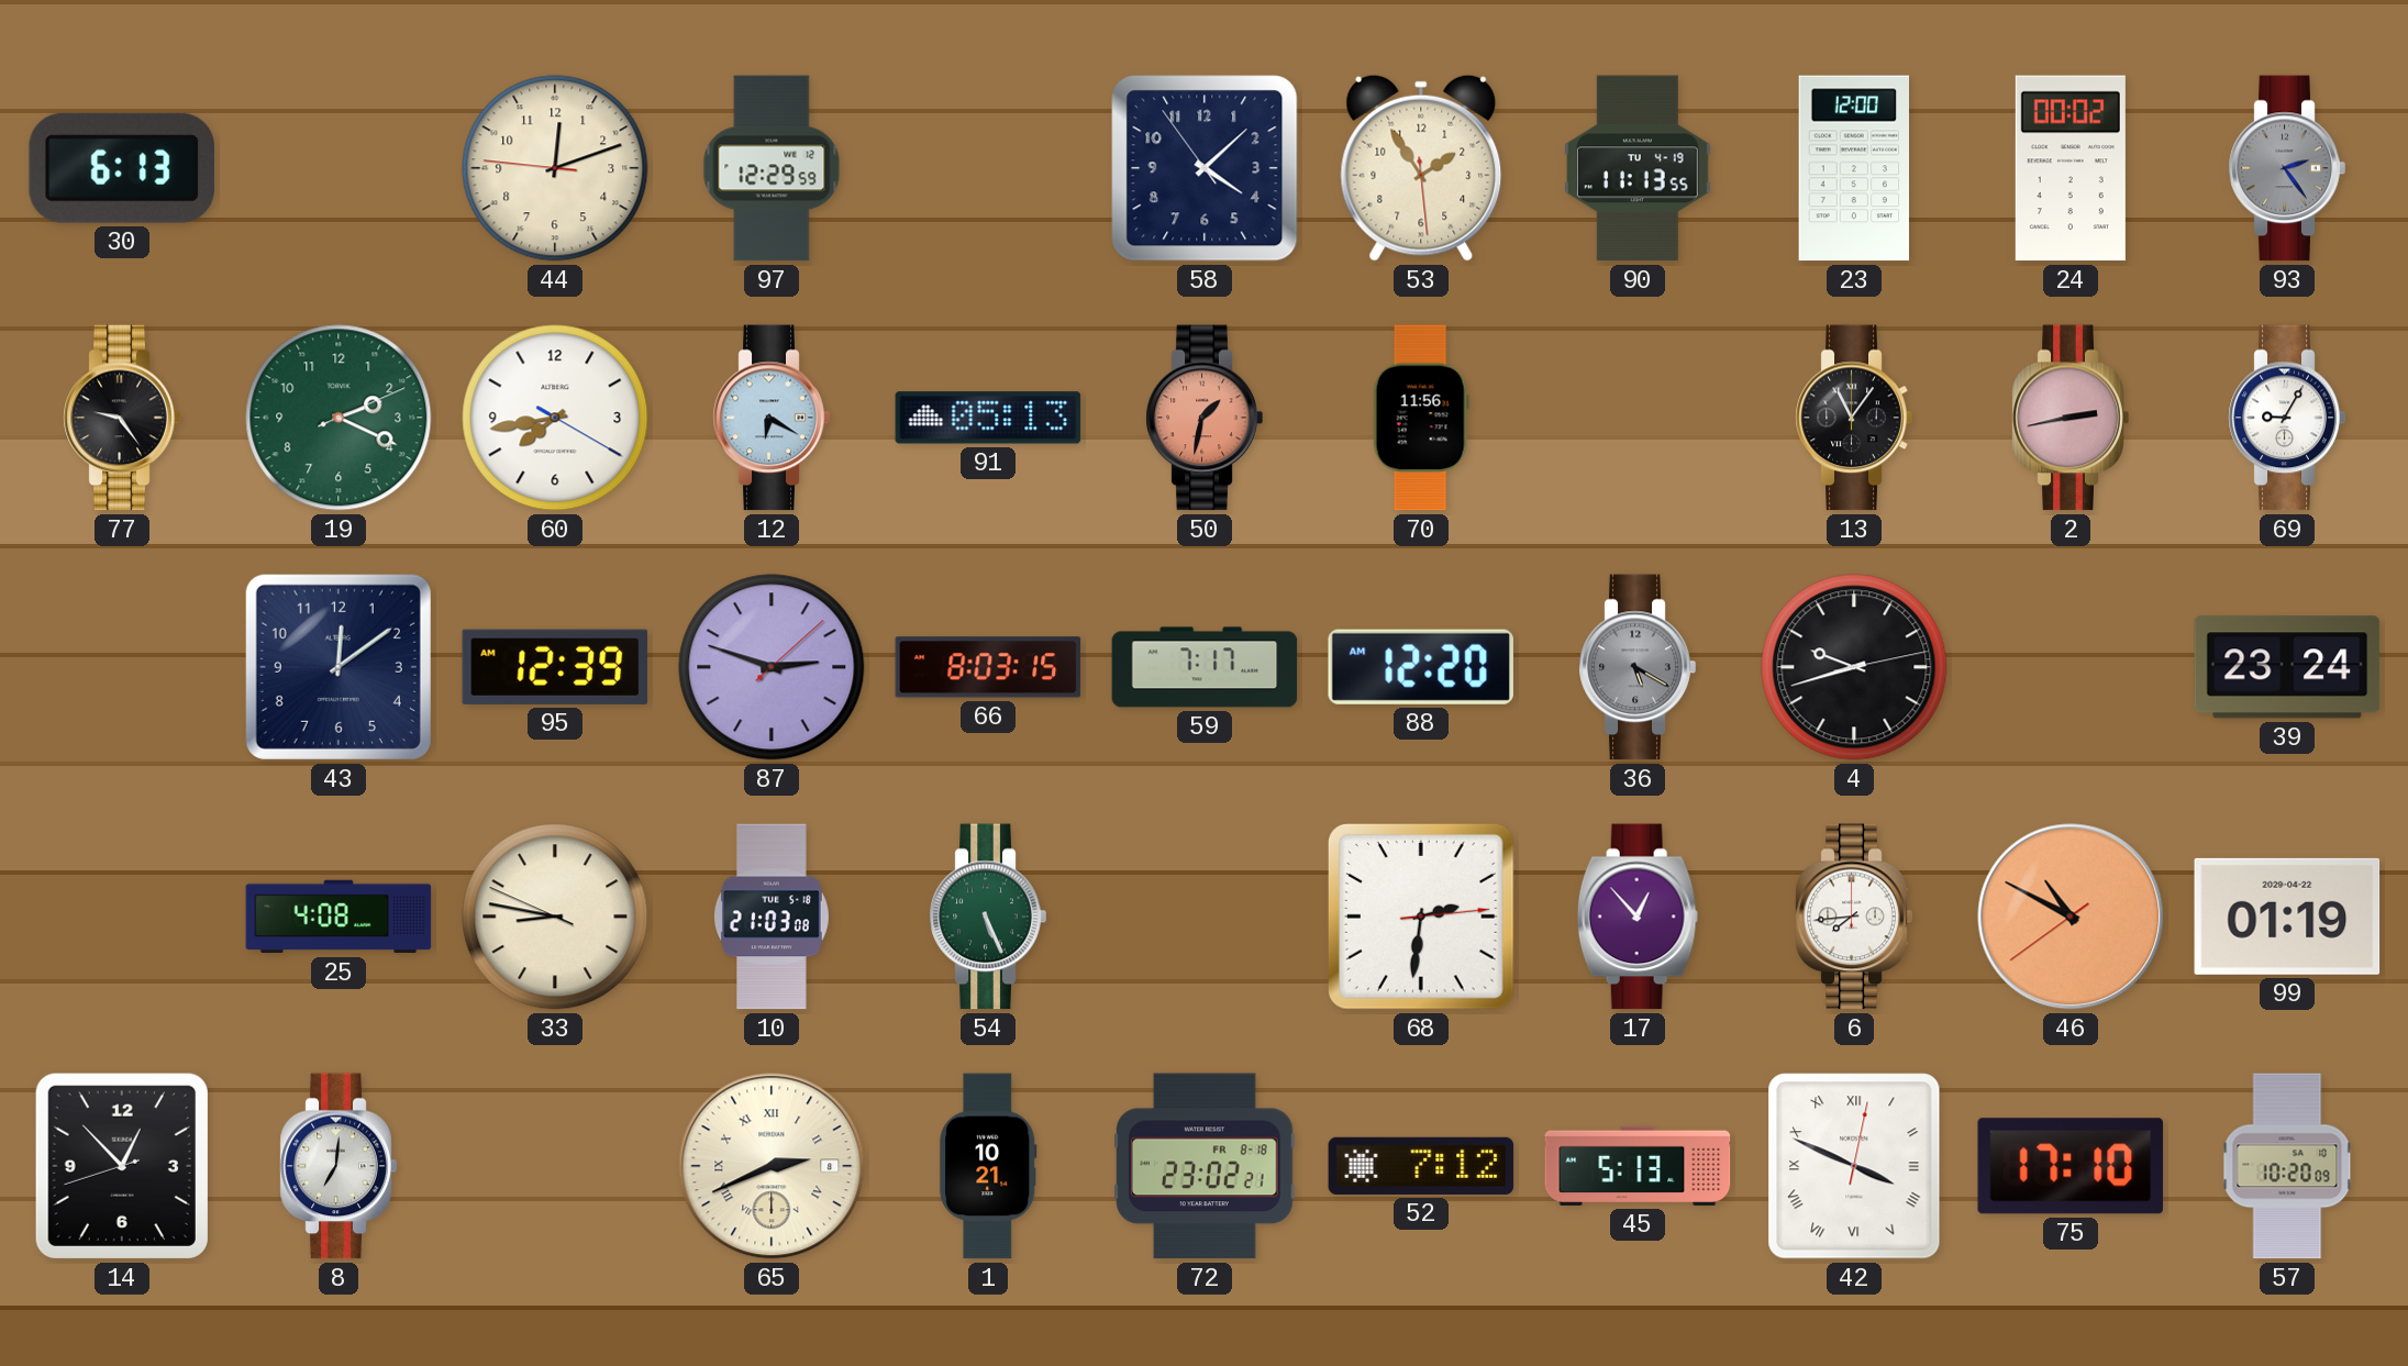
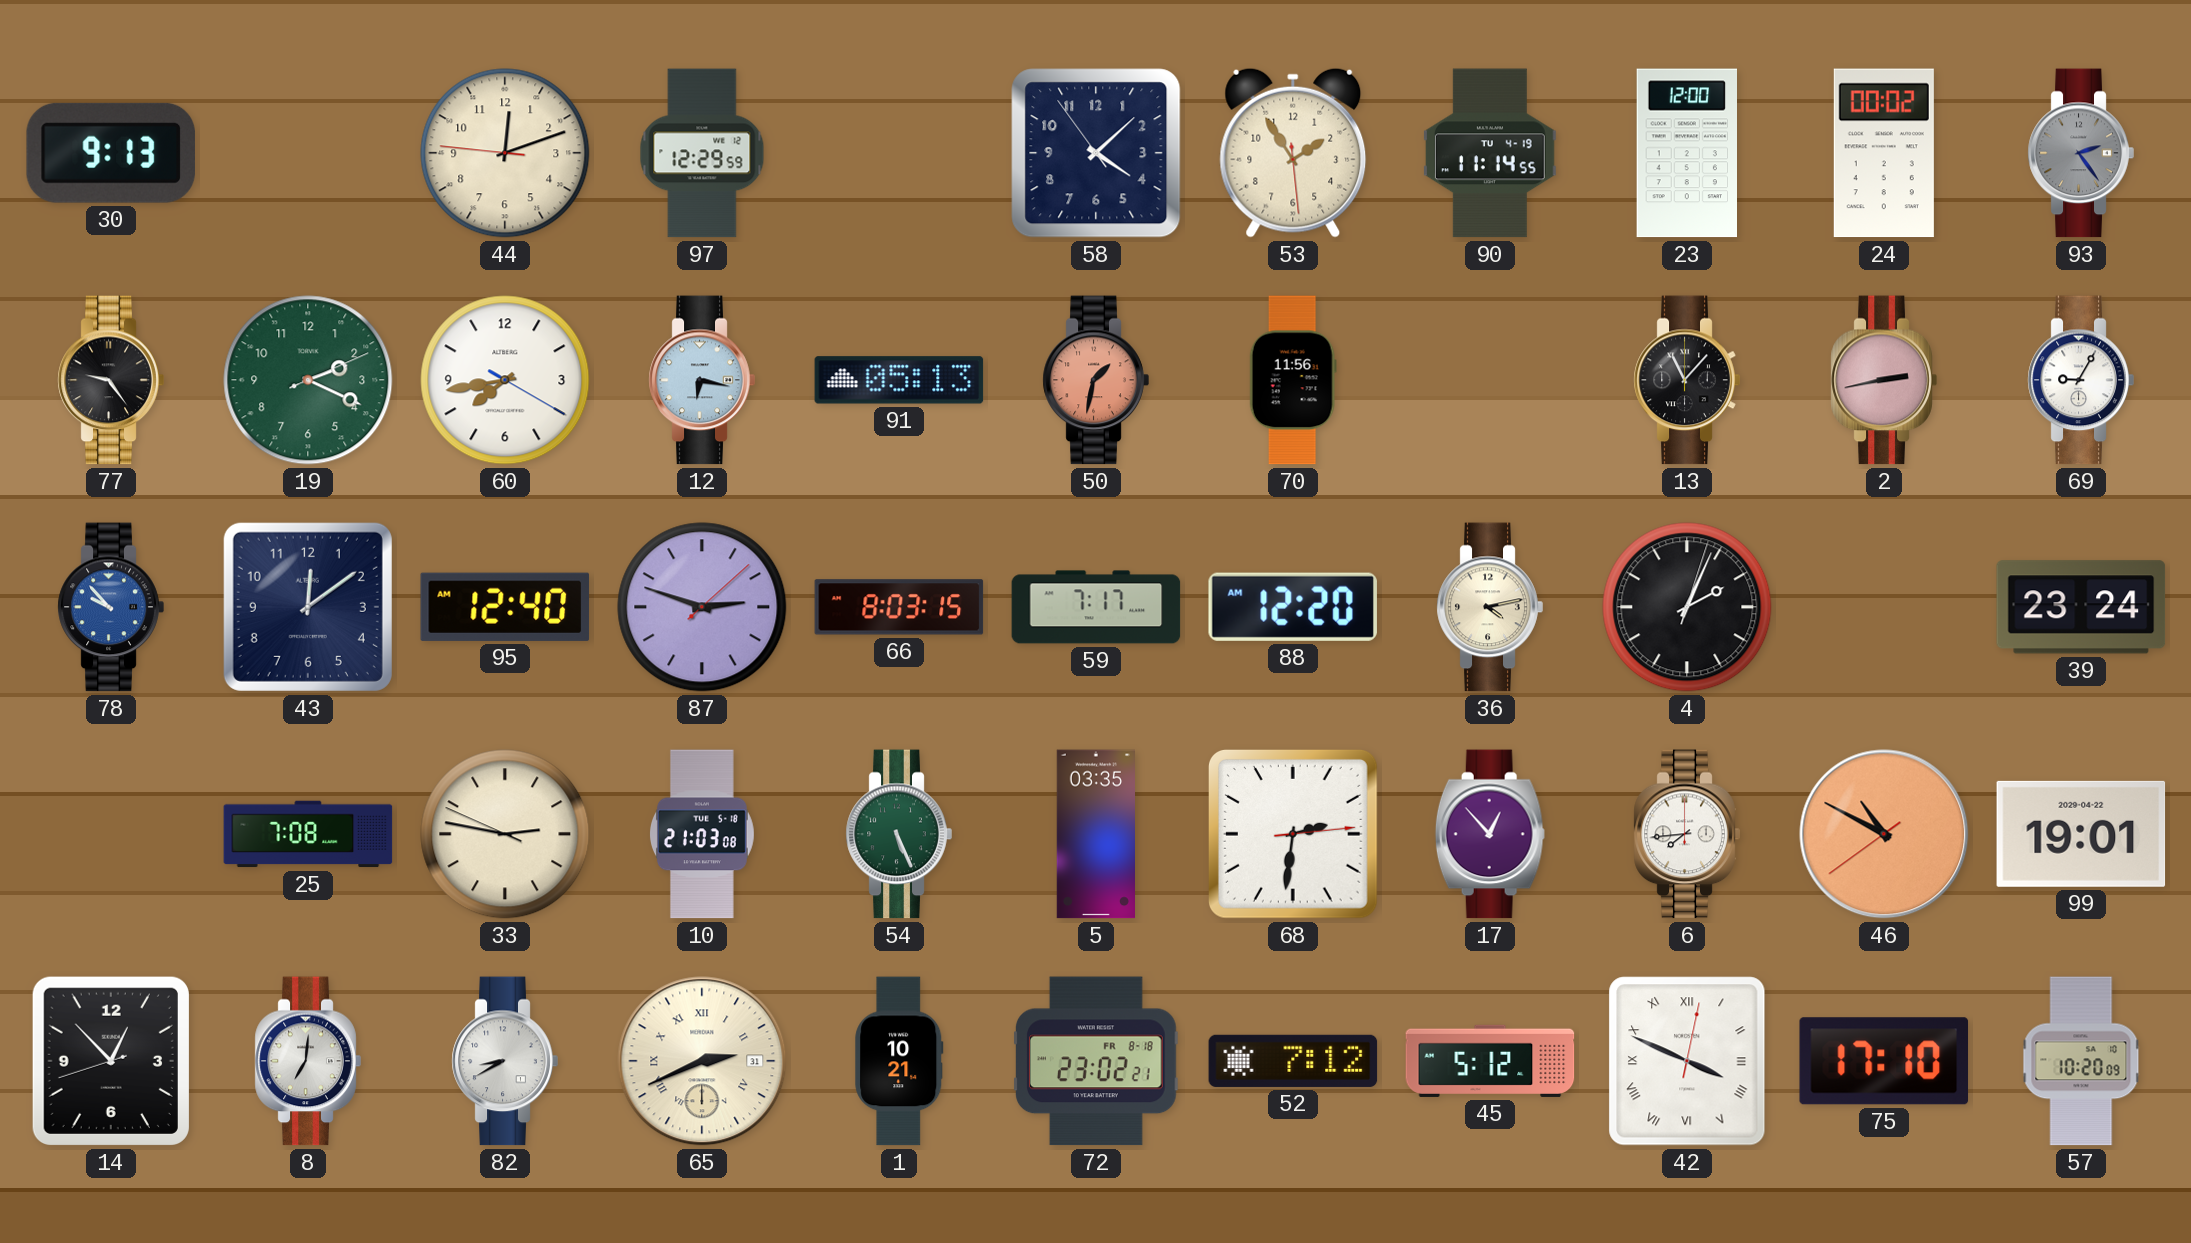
30: 6:13 -> 9:13
90: 11:13 -> 11:14
12: 6:20 -> 6:17
13: 11:06 -> 11:07
78: none -> 9:53
95: 12:39 -> 12:40
36: 5:20 -> 4:13
36 dial: grey -> cream
4: 9:42 -> 2:04
25: 4:08 -> 7:08
33: 8:46 -> 2:46
5: none -> 03:35
99: 01:19 -> 19:01
82: none -> 8:40
65 date: 8 -> 31
45: 5:13 -> 5:12
